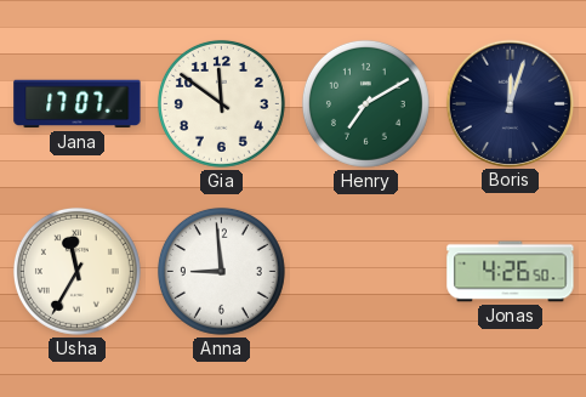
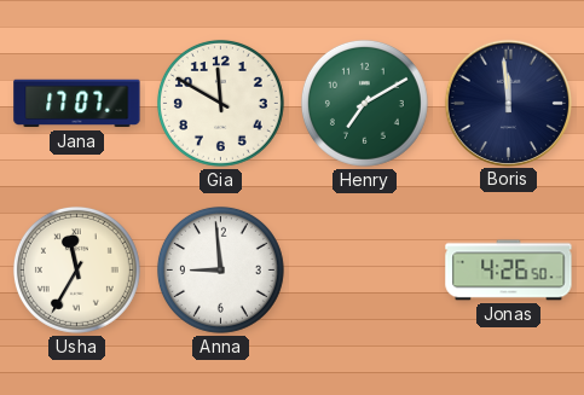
Gia: 11:51 -> 11:50
Boris: 12:03 -> 11:59
